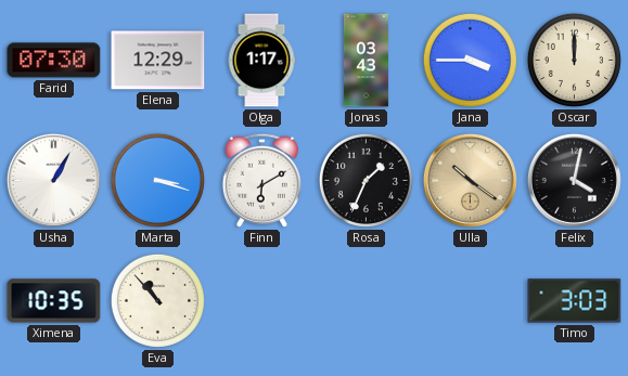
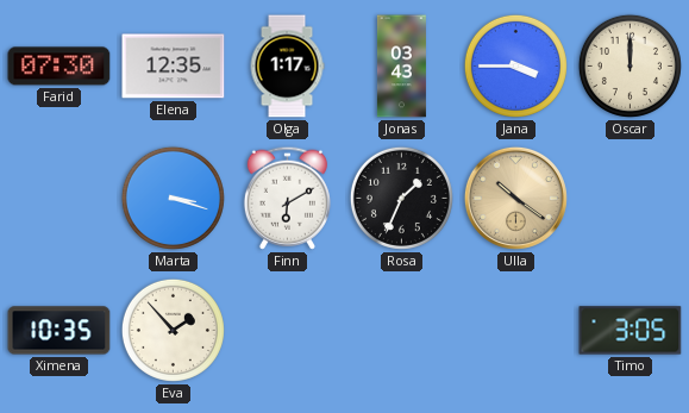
Elena: 12:29 -> 12:35
Usha: 1:05 -> none
Felix: 4:02 -> none
Eva: 10:53 -> 1:53
Timo: 3:03 -> 3:05
